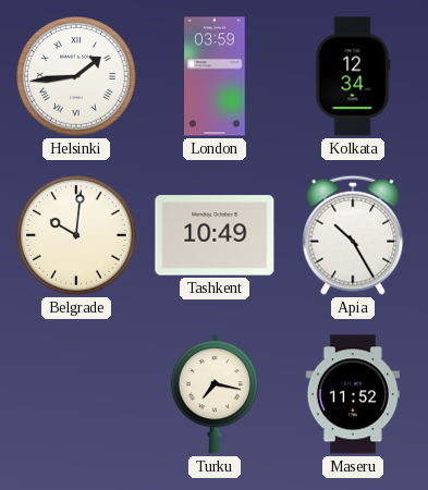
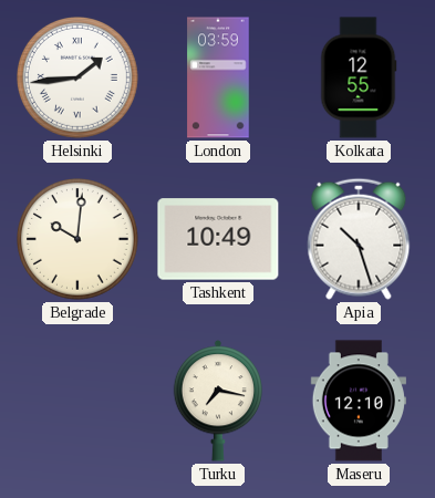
Kolkata: 12:34 -> 12:55
Apia: 10:25 -> 10:27
Maseru: 11:52 -> 12:10
